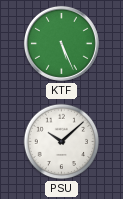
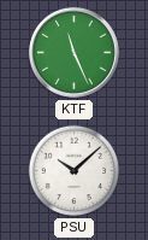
KTF: 5:26 -> 11:26
